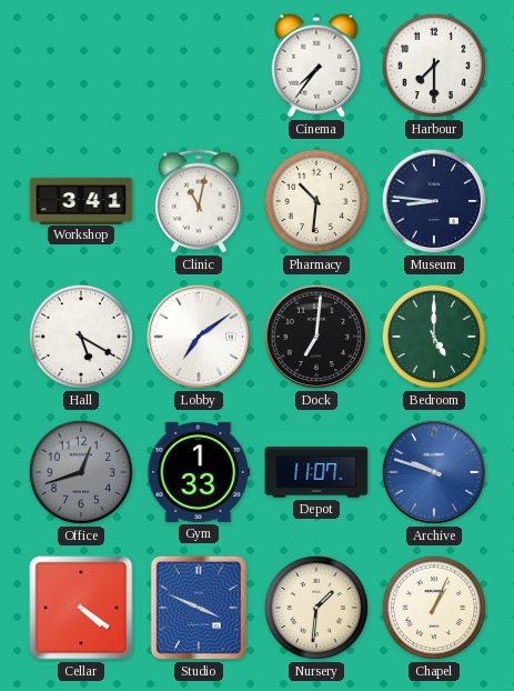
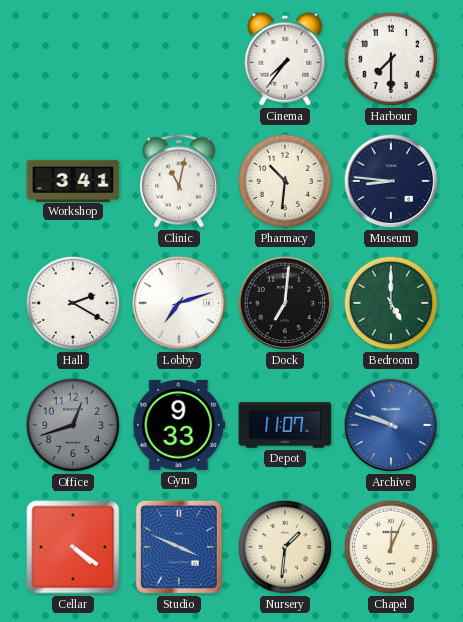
Hall: 5:20 -> 2:20
Lobby: 7:09 -> 7:12
Gym: 1:33 -> 9:33
Chapel: 1:04 -> 12:04
